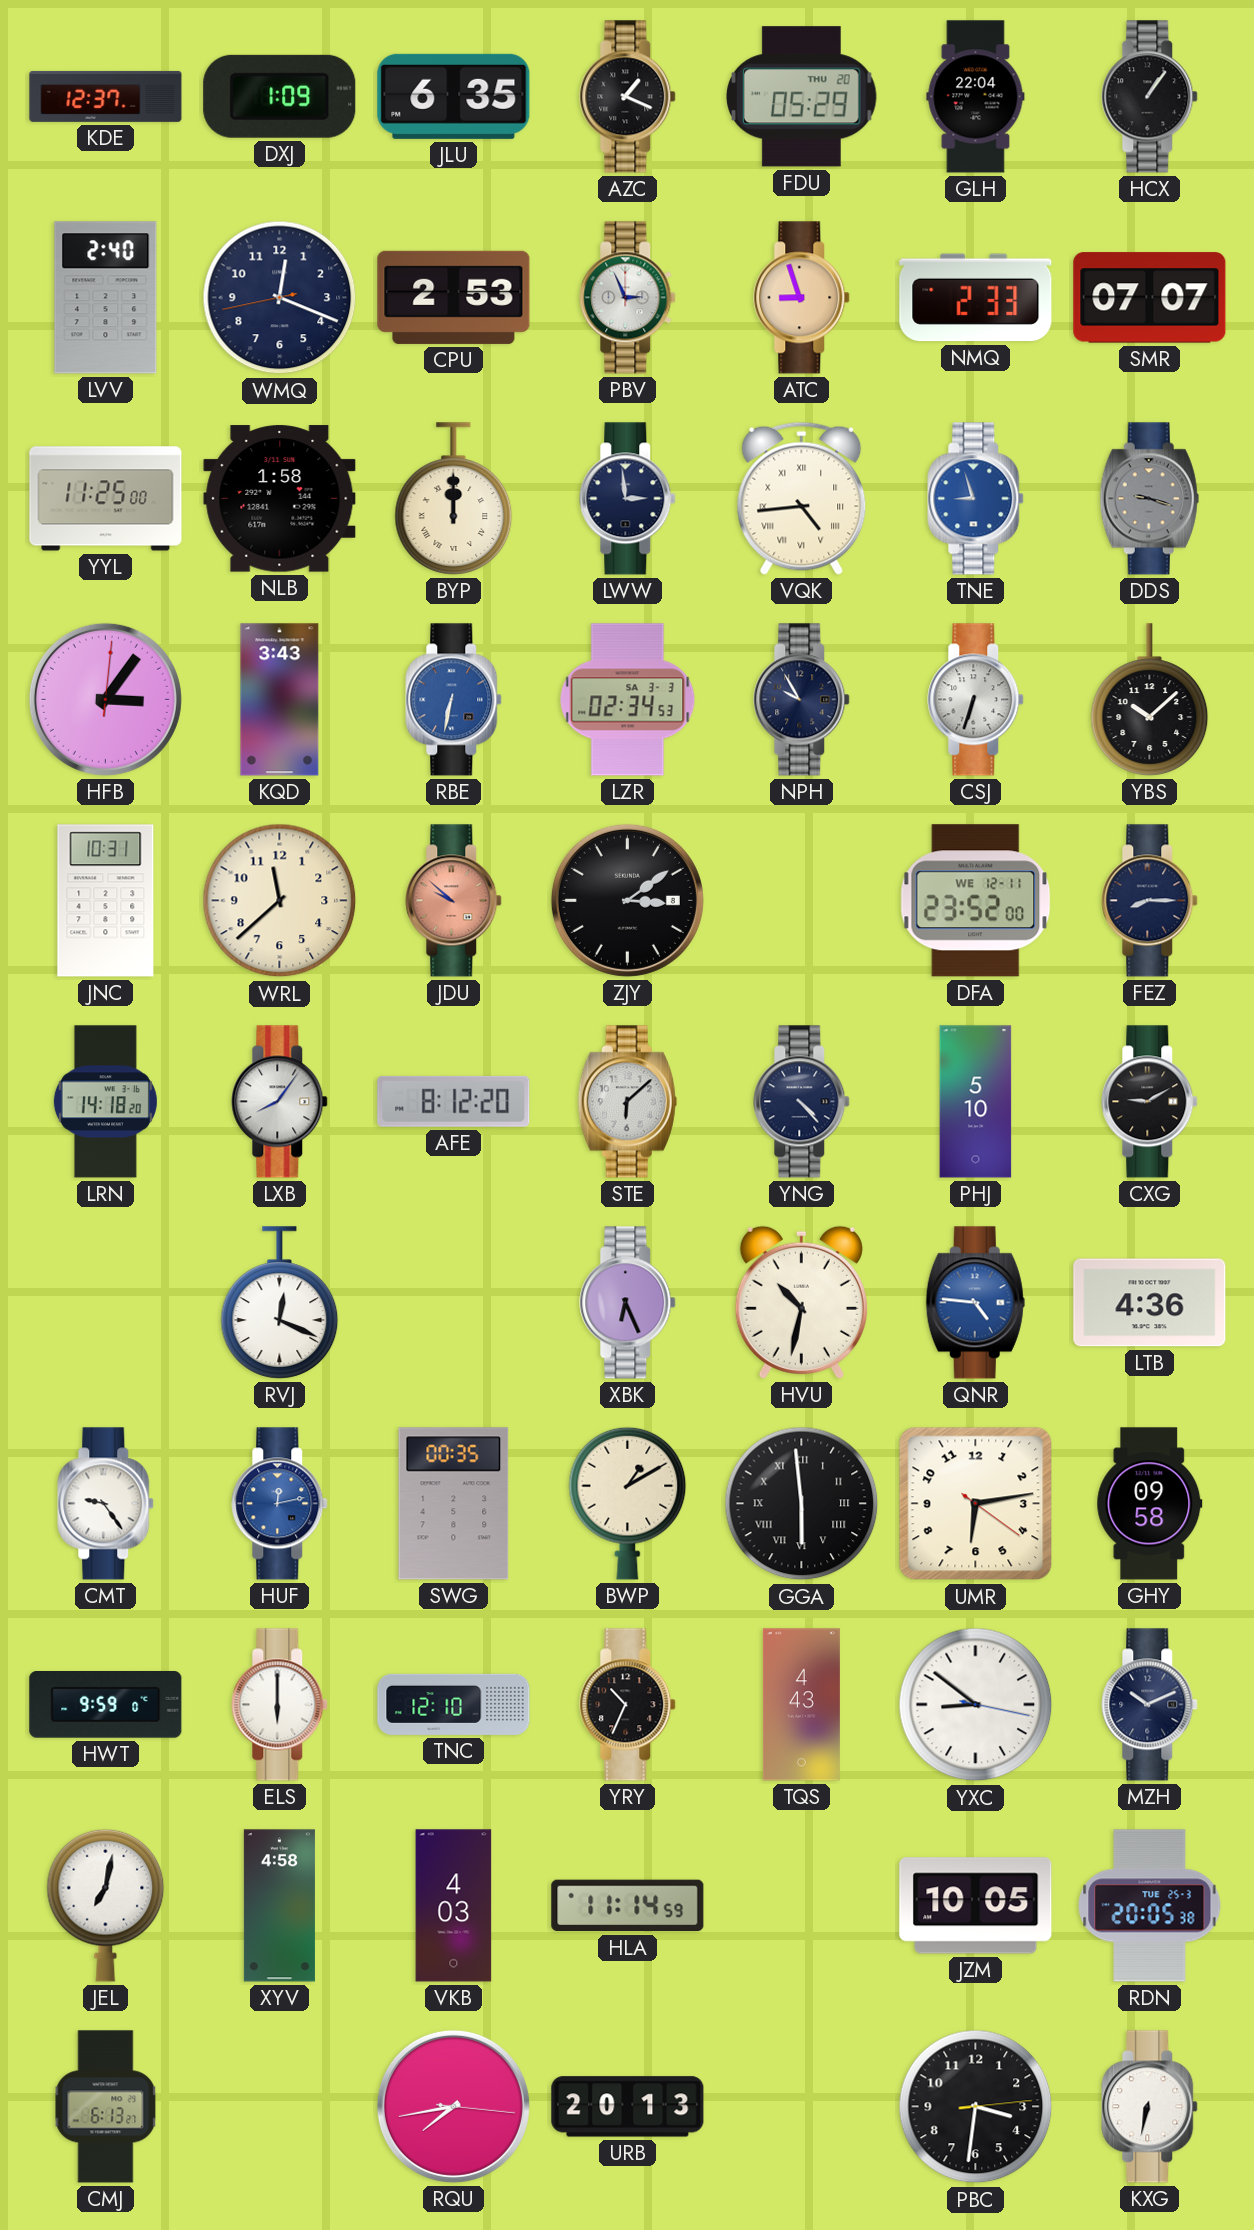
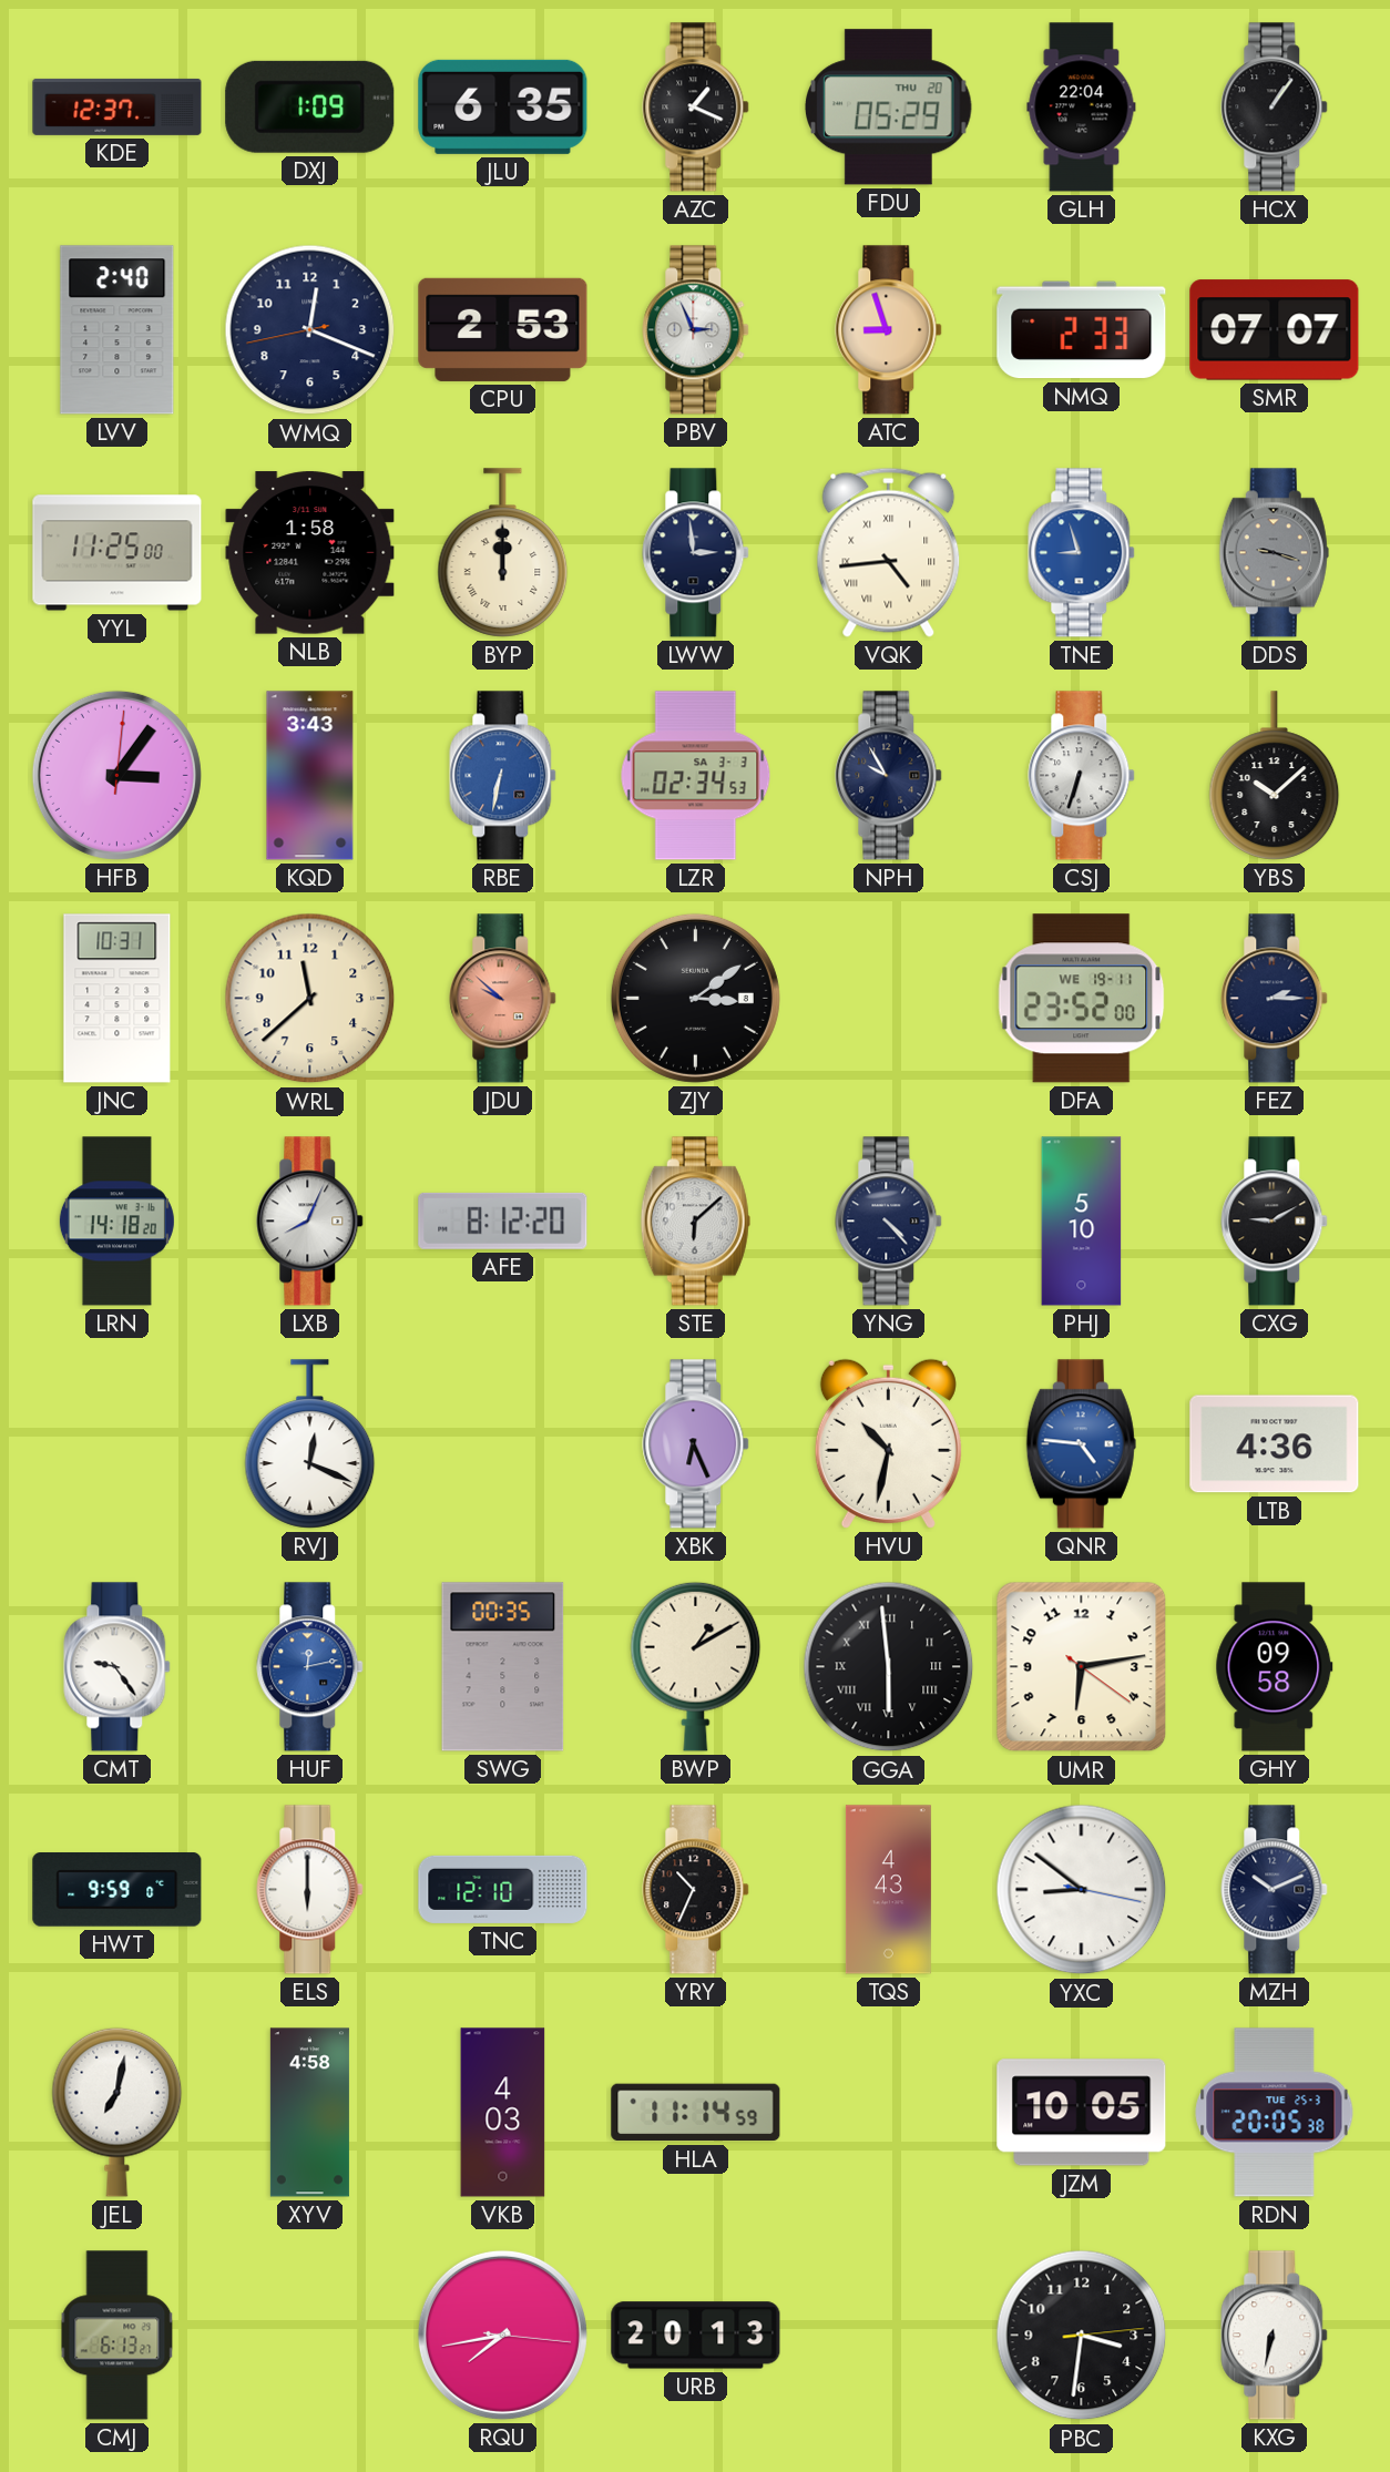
DFA date: WE 12-11 -> WE 19-11
FEZ: 8:15 -> 2:15
LXB: 8:06 -> 8:04
